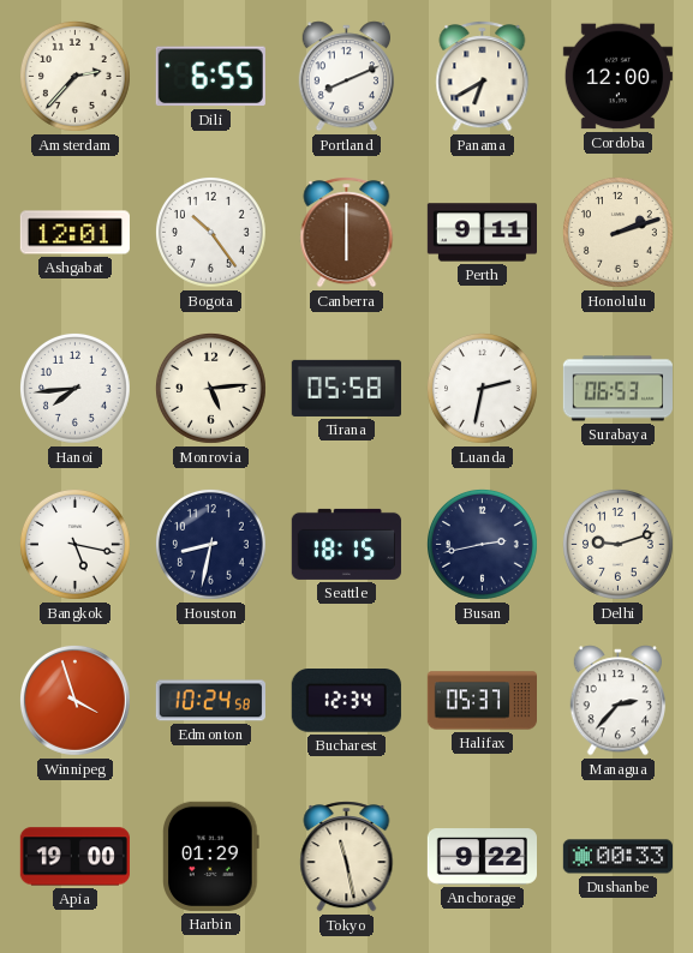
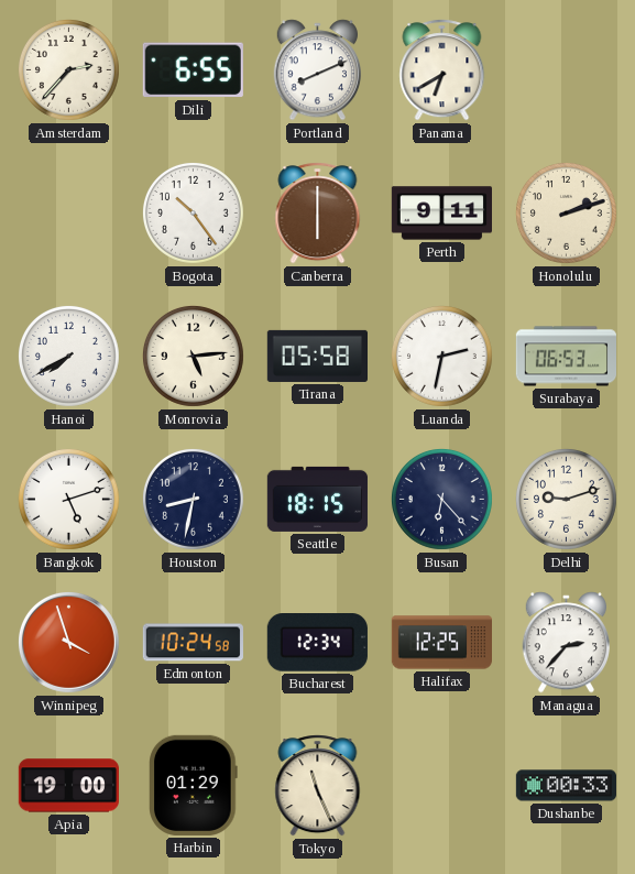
Cordoba: 12:00 -> none
Ashgabat: 12:01 -> none
Hanoi: 7:44 -> 7:40
Bangkok: 5:17 -> 5:12
Busan: 2:43 -> 6:23
Halifax: 05:37 -> 12:25
Tokyo: 11:28 -> 11:26
Anchorage: 9:22 -> none
